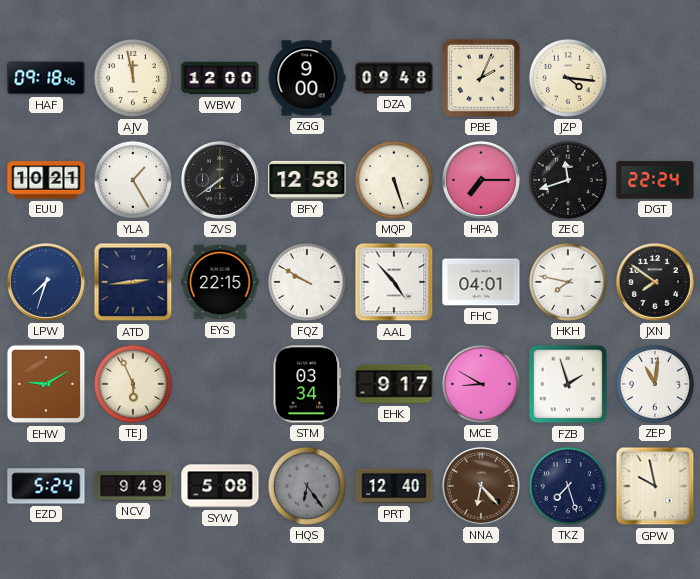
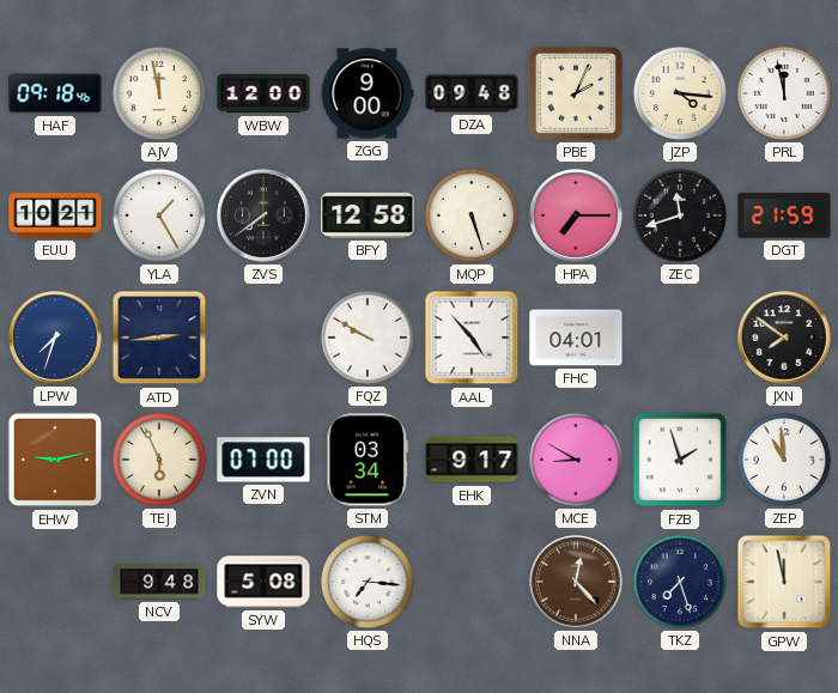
PRL: none -> 11:58
DGT: 22:24 -> 21:59
EYS: 22:15 -> none
HKH: 7:47 -> none
EHW: 9:10 -> 9:13
ZVN: none -> 07:00
ZEP: 11:01 -> 10:59
EZD: 5:24 -> none
NCV: 9:49 -> 9:48
HQS: 6:24 -> 7:16
HQS dial: grey -> white
PRT: 12:40 -> none
NNA: 6:23 -> 12:23
GPW: 9:58 -> 11:58
